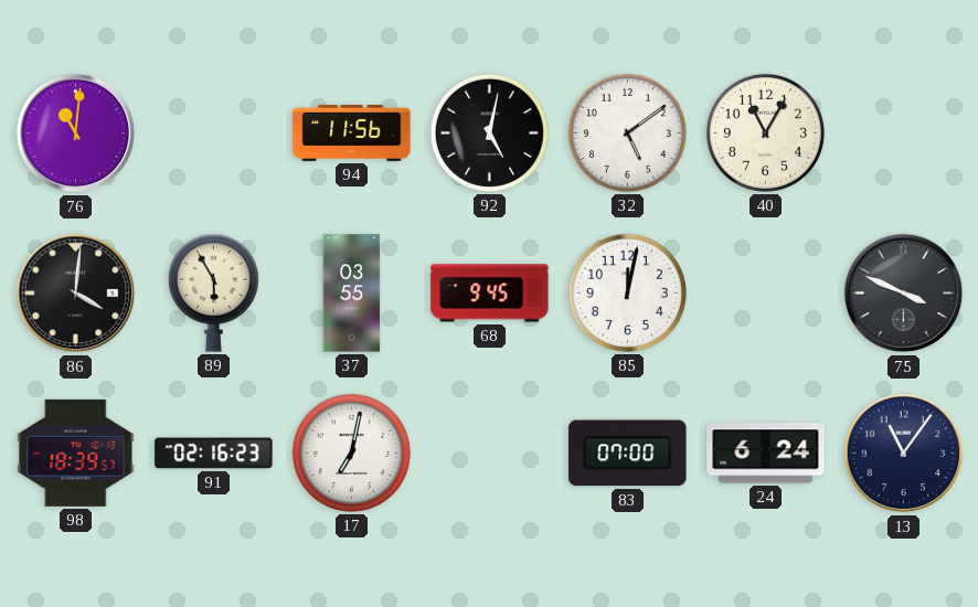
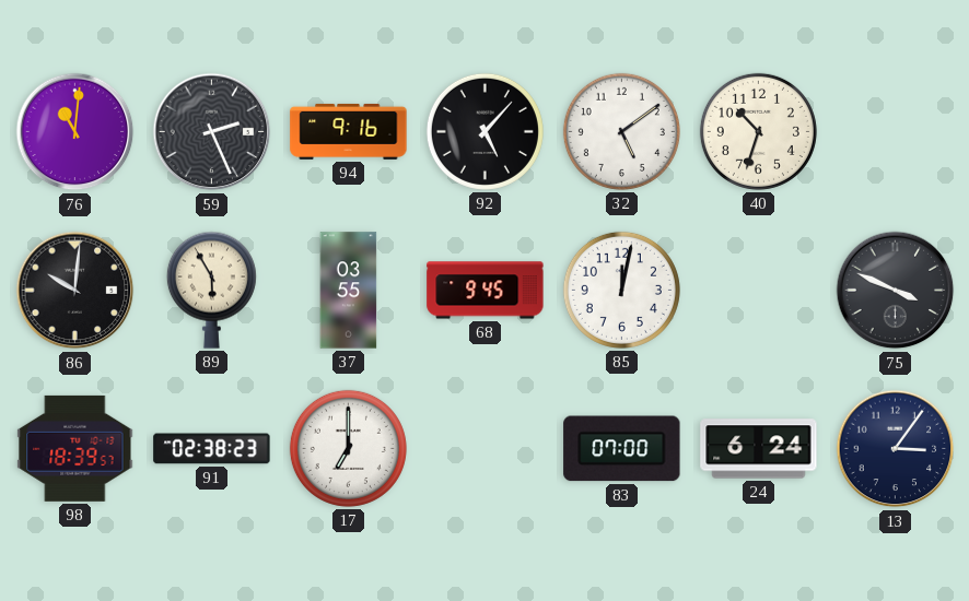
59: none -> 2:26
94: 11:56 -> 9:16
92: 5:02 -> 5:07
40: 11:05 -> 10:33
86: 4:01 -> 10:01
91: 02:16 -> 02:38
17: 7:02 -> 7:00
13: 11:06 -> 3:06
